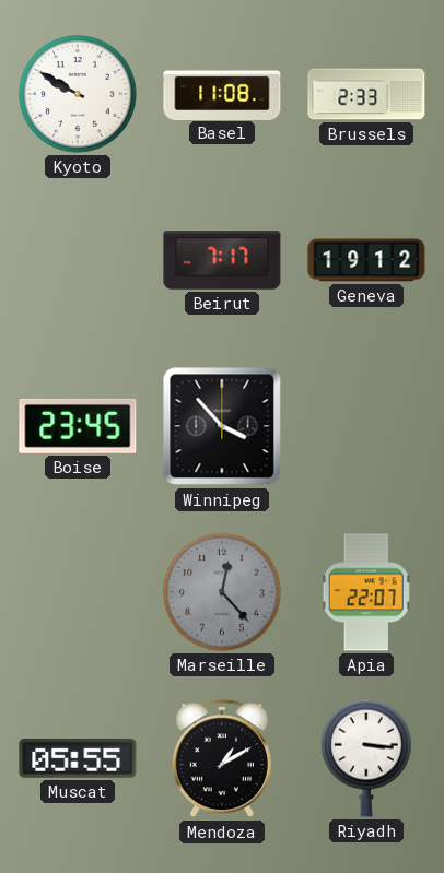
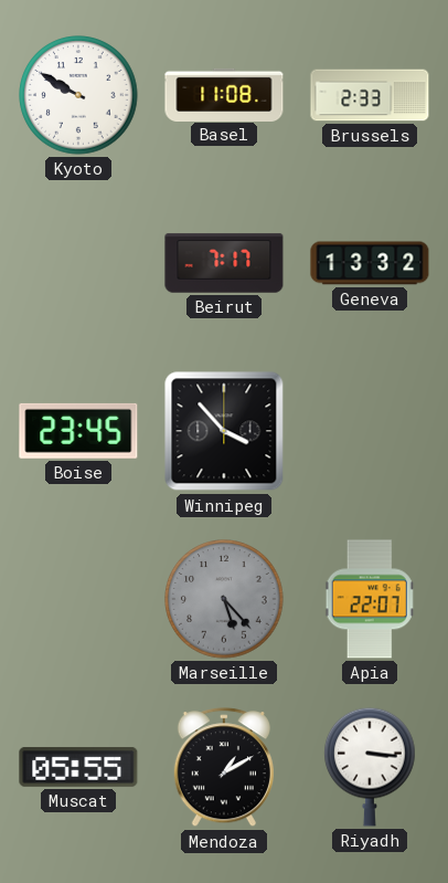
Geneva: 19:12 -> 13:32
Marseille: 12:23 -> 5:23
